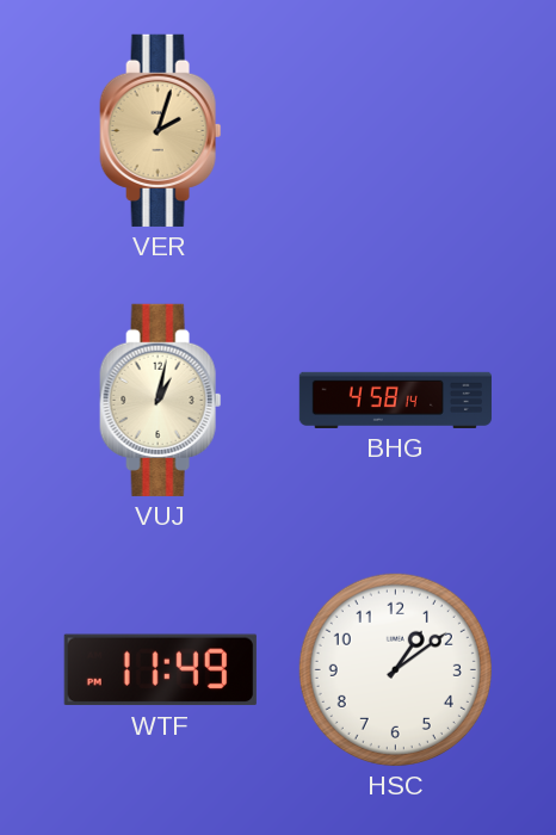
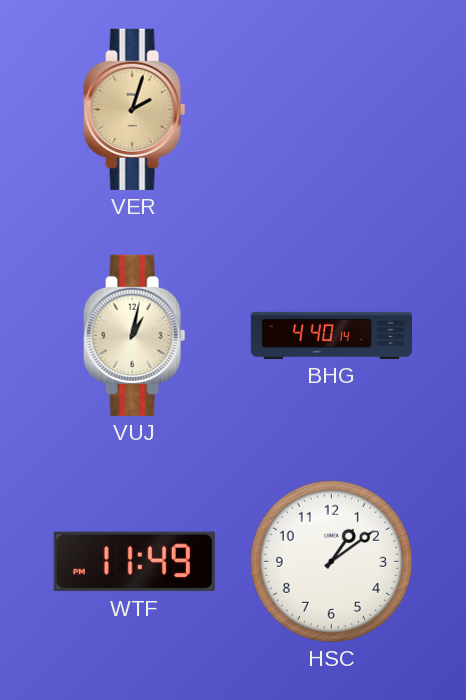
BHG: 4:58 -> 4:40
